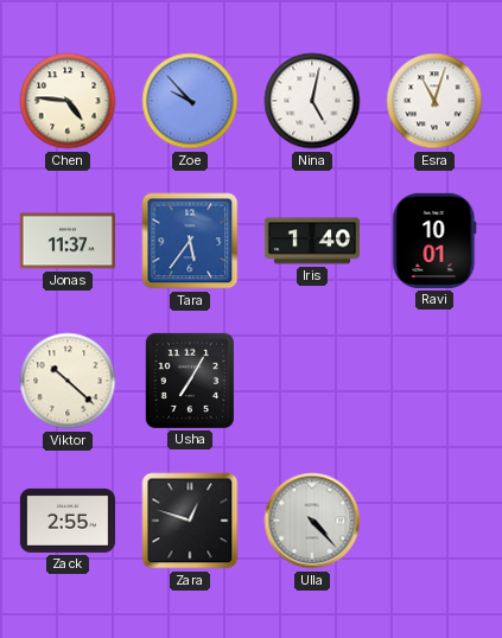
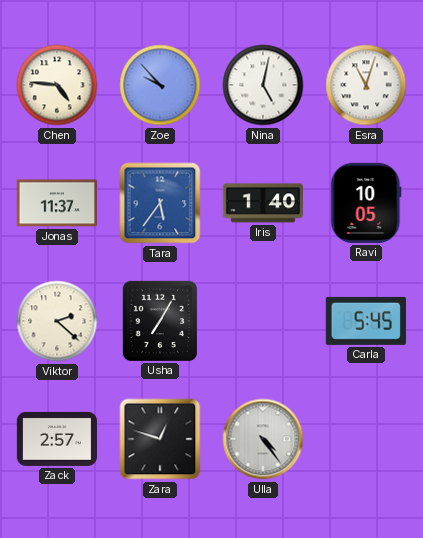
Ravi: 10:01 -> 10:05
Viktor: 10:22 -> 2:22
Carla: none -> 5:45
Zack: 2:55 -> 2:57
Ulla: 4:23 -> 4:24
